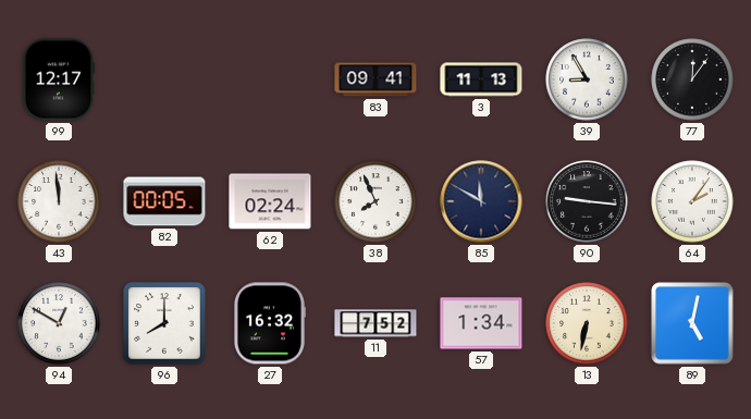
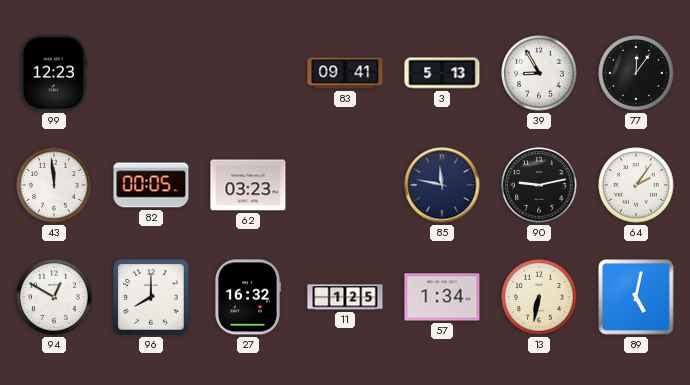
99: 12:17 -> 12:23
3: 11:13 -> 5:13
62: 02:24 -> 03:23
38: 7:56 -> none
85: 11:50 -> 11:47
90: 9:16 -> 9:13
11: 7:52 -> 1:25
